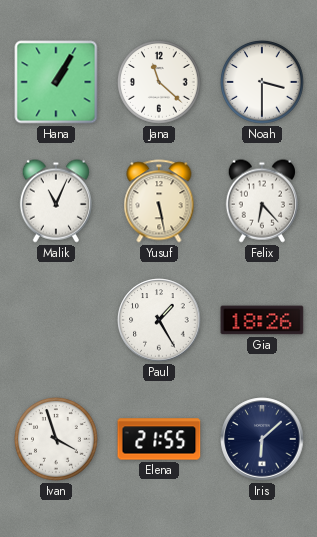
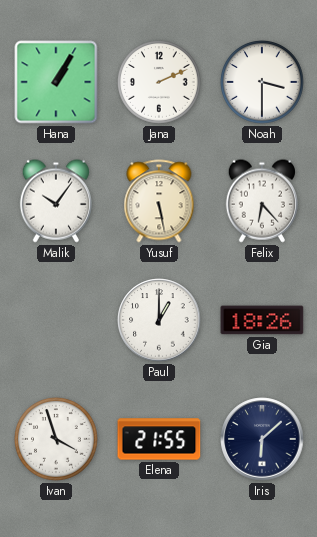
Jana: 11:22 -> 2:11
Malik: 11:04 -> 10:06
Paul: 1:25 -> 1:00
